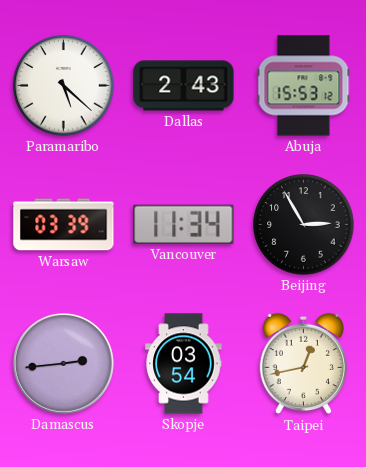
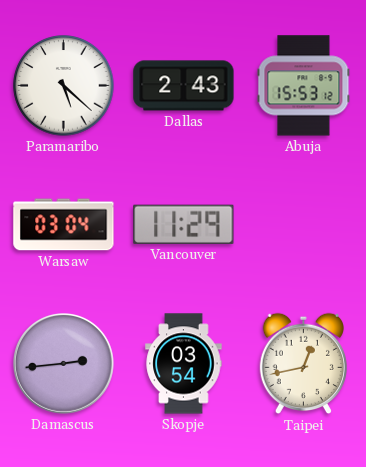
Warsaw: 03:39 -> 03:04
Vancouver: 11:34 -> 11:29
Beijing: 2:55 -> none
